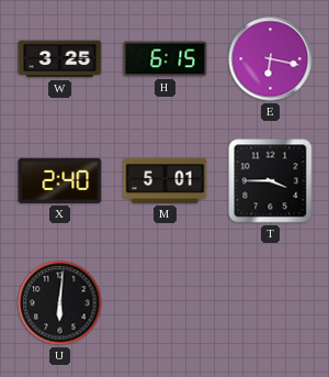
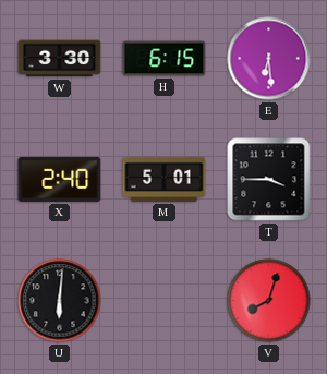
W: 3:25 -> 3:30
E: 6:17 -> 6:29
V: none -> 8:03
